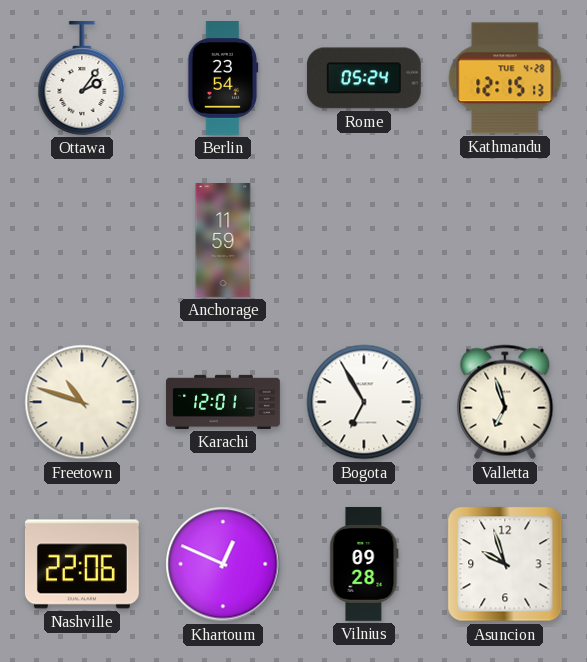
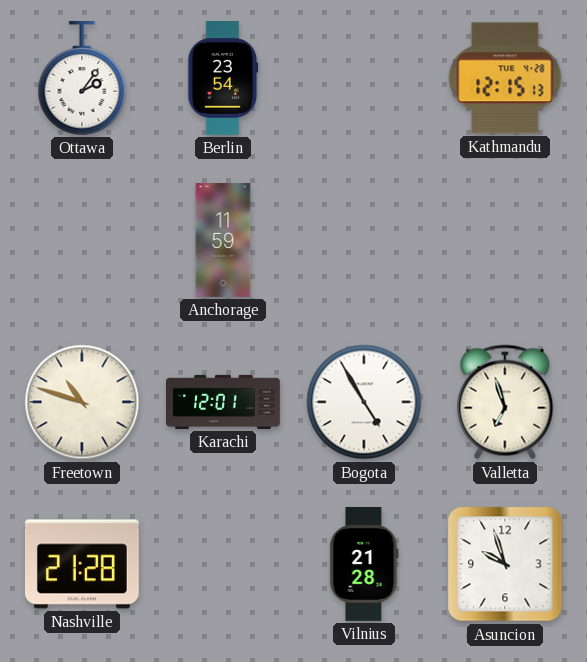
Rome: 05:24 -> none
Bogota: 6:55 -> 4:55
Nashville: 22:06 -> 21:28
Khartoum: 12:49 -> none
Vilnius: 09:28 -> 21:28
